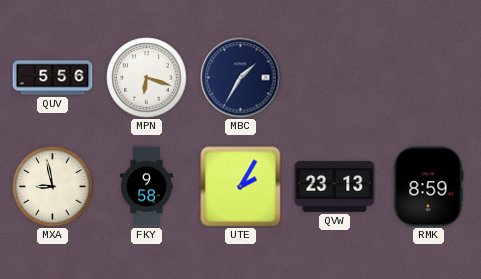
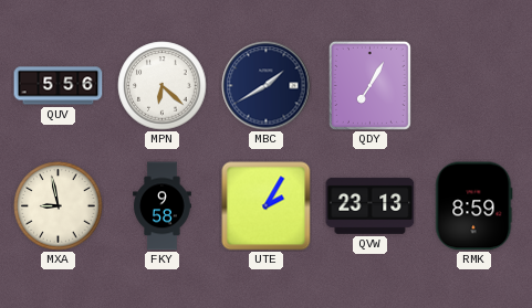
MPN: 6:18 -> 6:22
MBC: 1:35 -> 1:40
QDY: none -> 7:05
